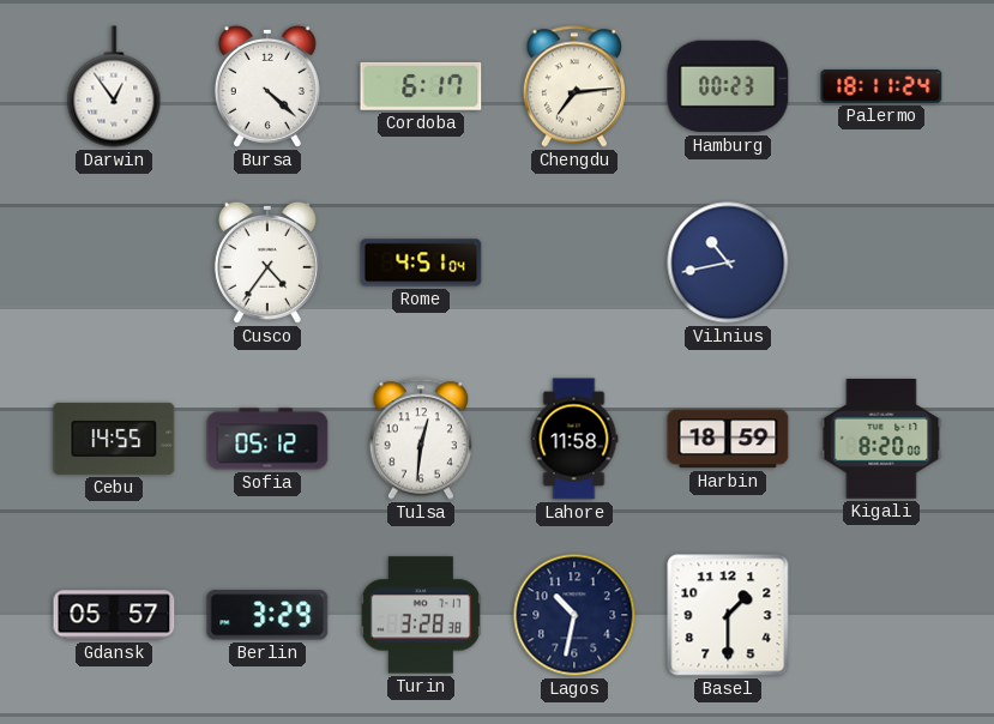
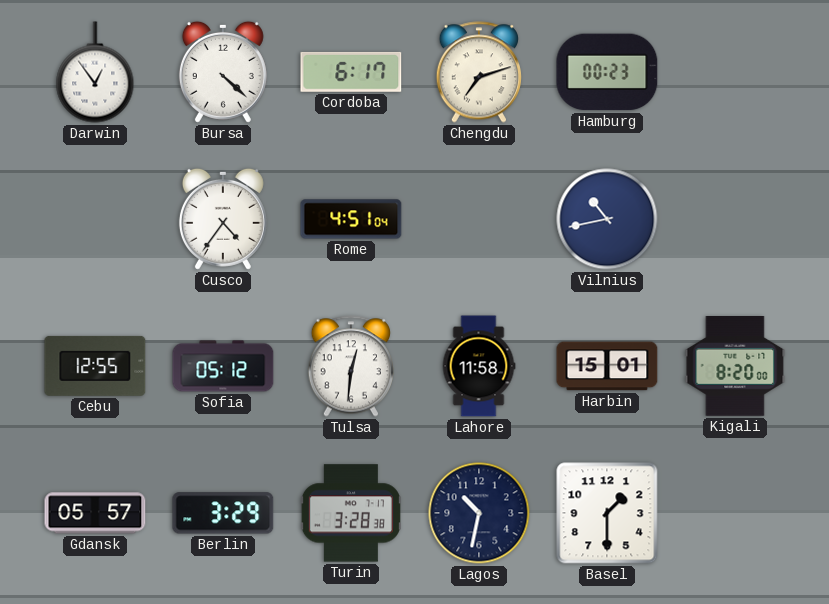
Chengdu: 7:14 -> 7:12
Palermo: 18:11 -> none
Cebu: 14:55 -> 12:55
Harbin: 18:59 -> 15:01
